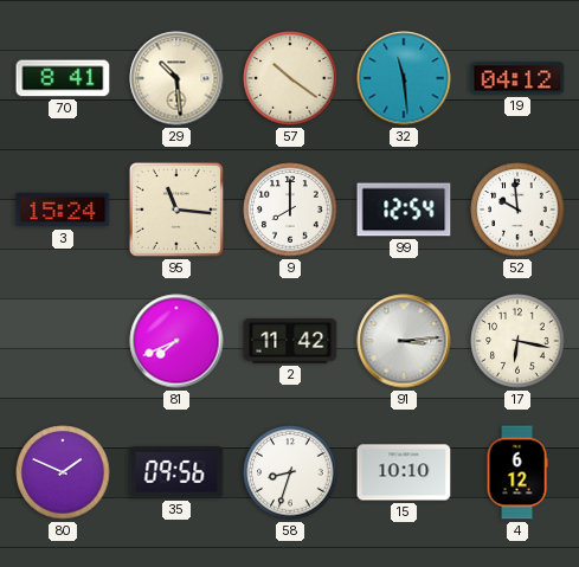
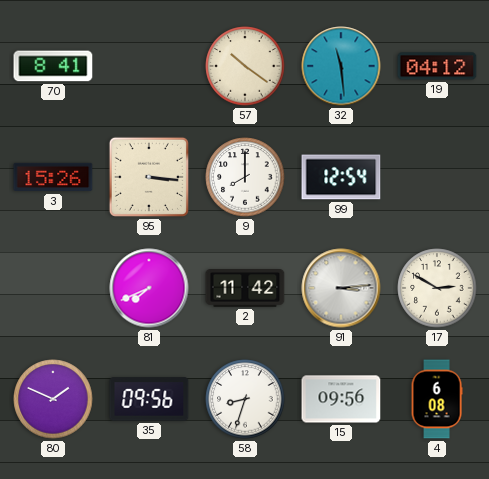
29: 10:29 -> none
3: 15:24 -> 15:26
95: 11:16 -> 3:16
52: 9:59 -> none
17: 6:17 -> 2:50
15: 10:10 -> 09:56
4: 6:12 -> 6:08
